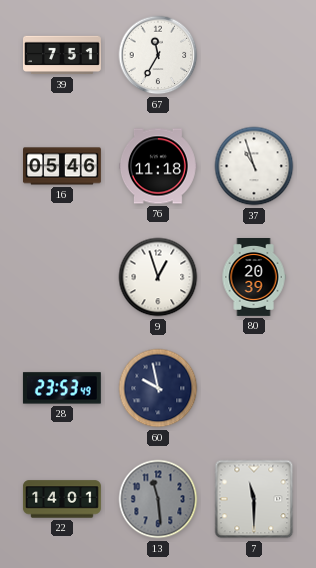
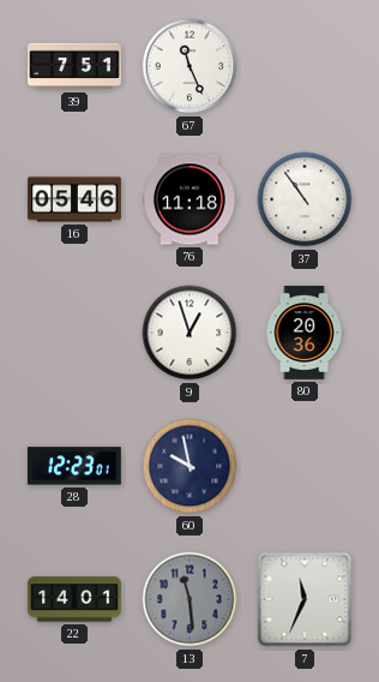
67: 11:35 -> 11:26
37: 10:57 -> 10:54
80: 20:39 -> 20:36
28: 23:53 -> 12:23
7: 11:30 -> 11:34
